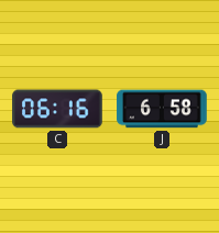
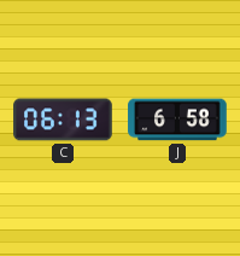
C: 06:16 -> 06:13
